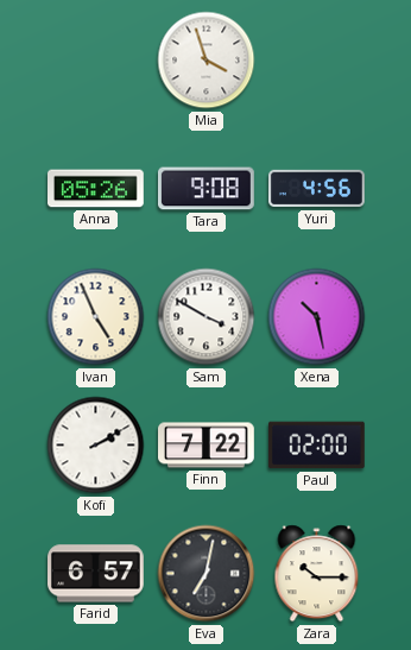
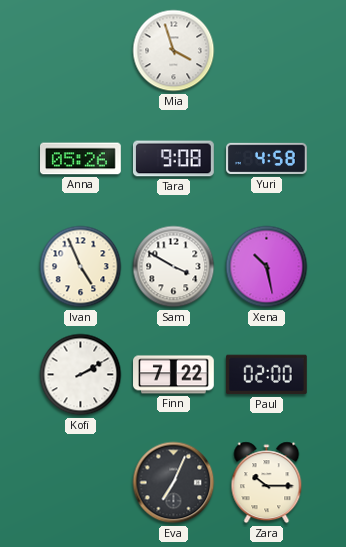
Yuri: 4:56 -> 4:58
Farid: 6:57 -> none
Eva: 7:02 -> 7:04
